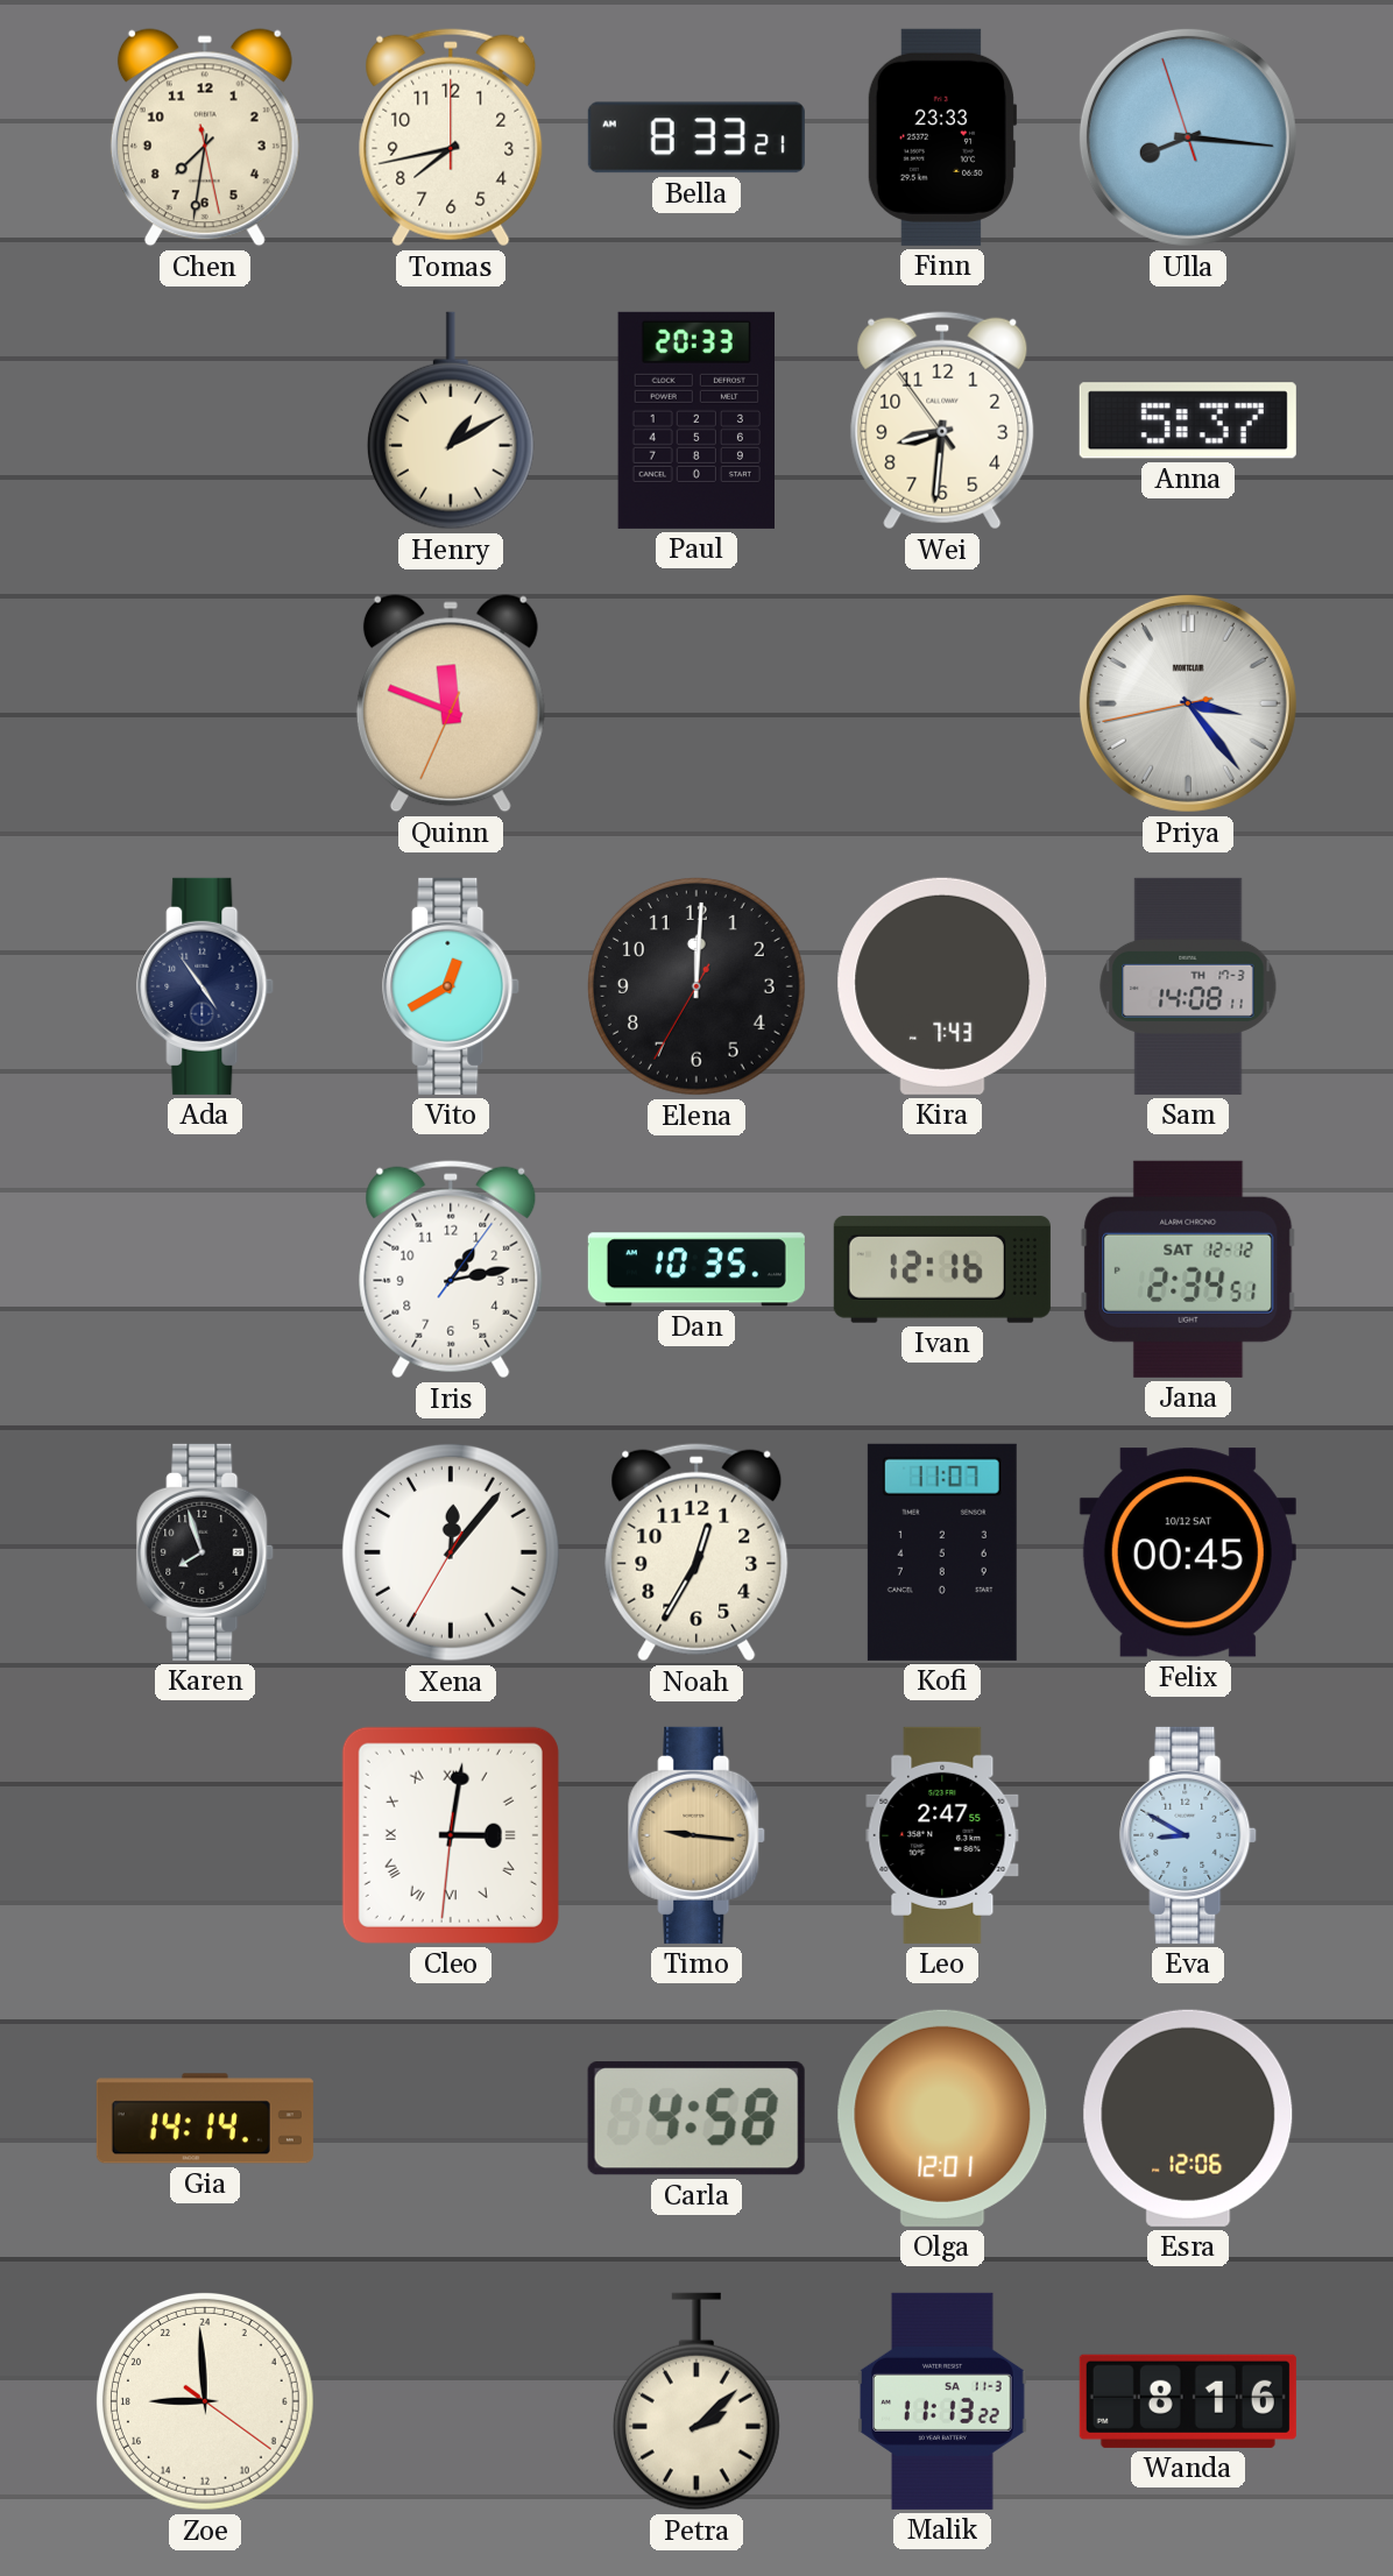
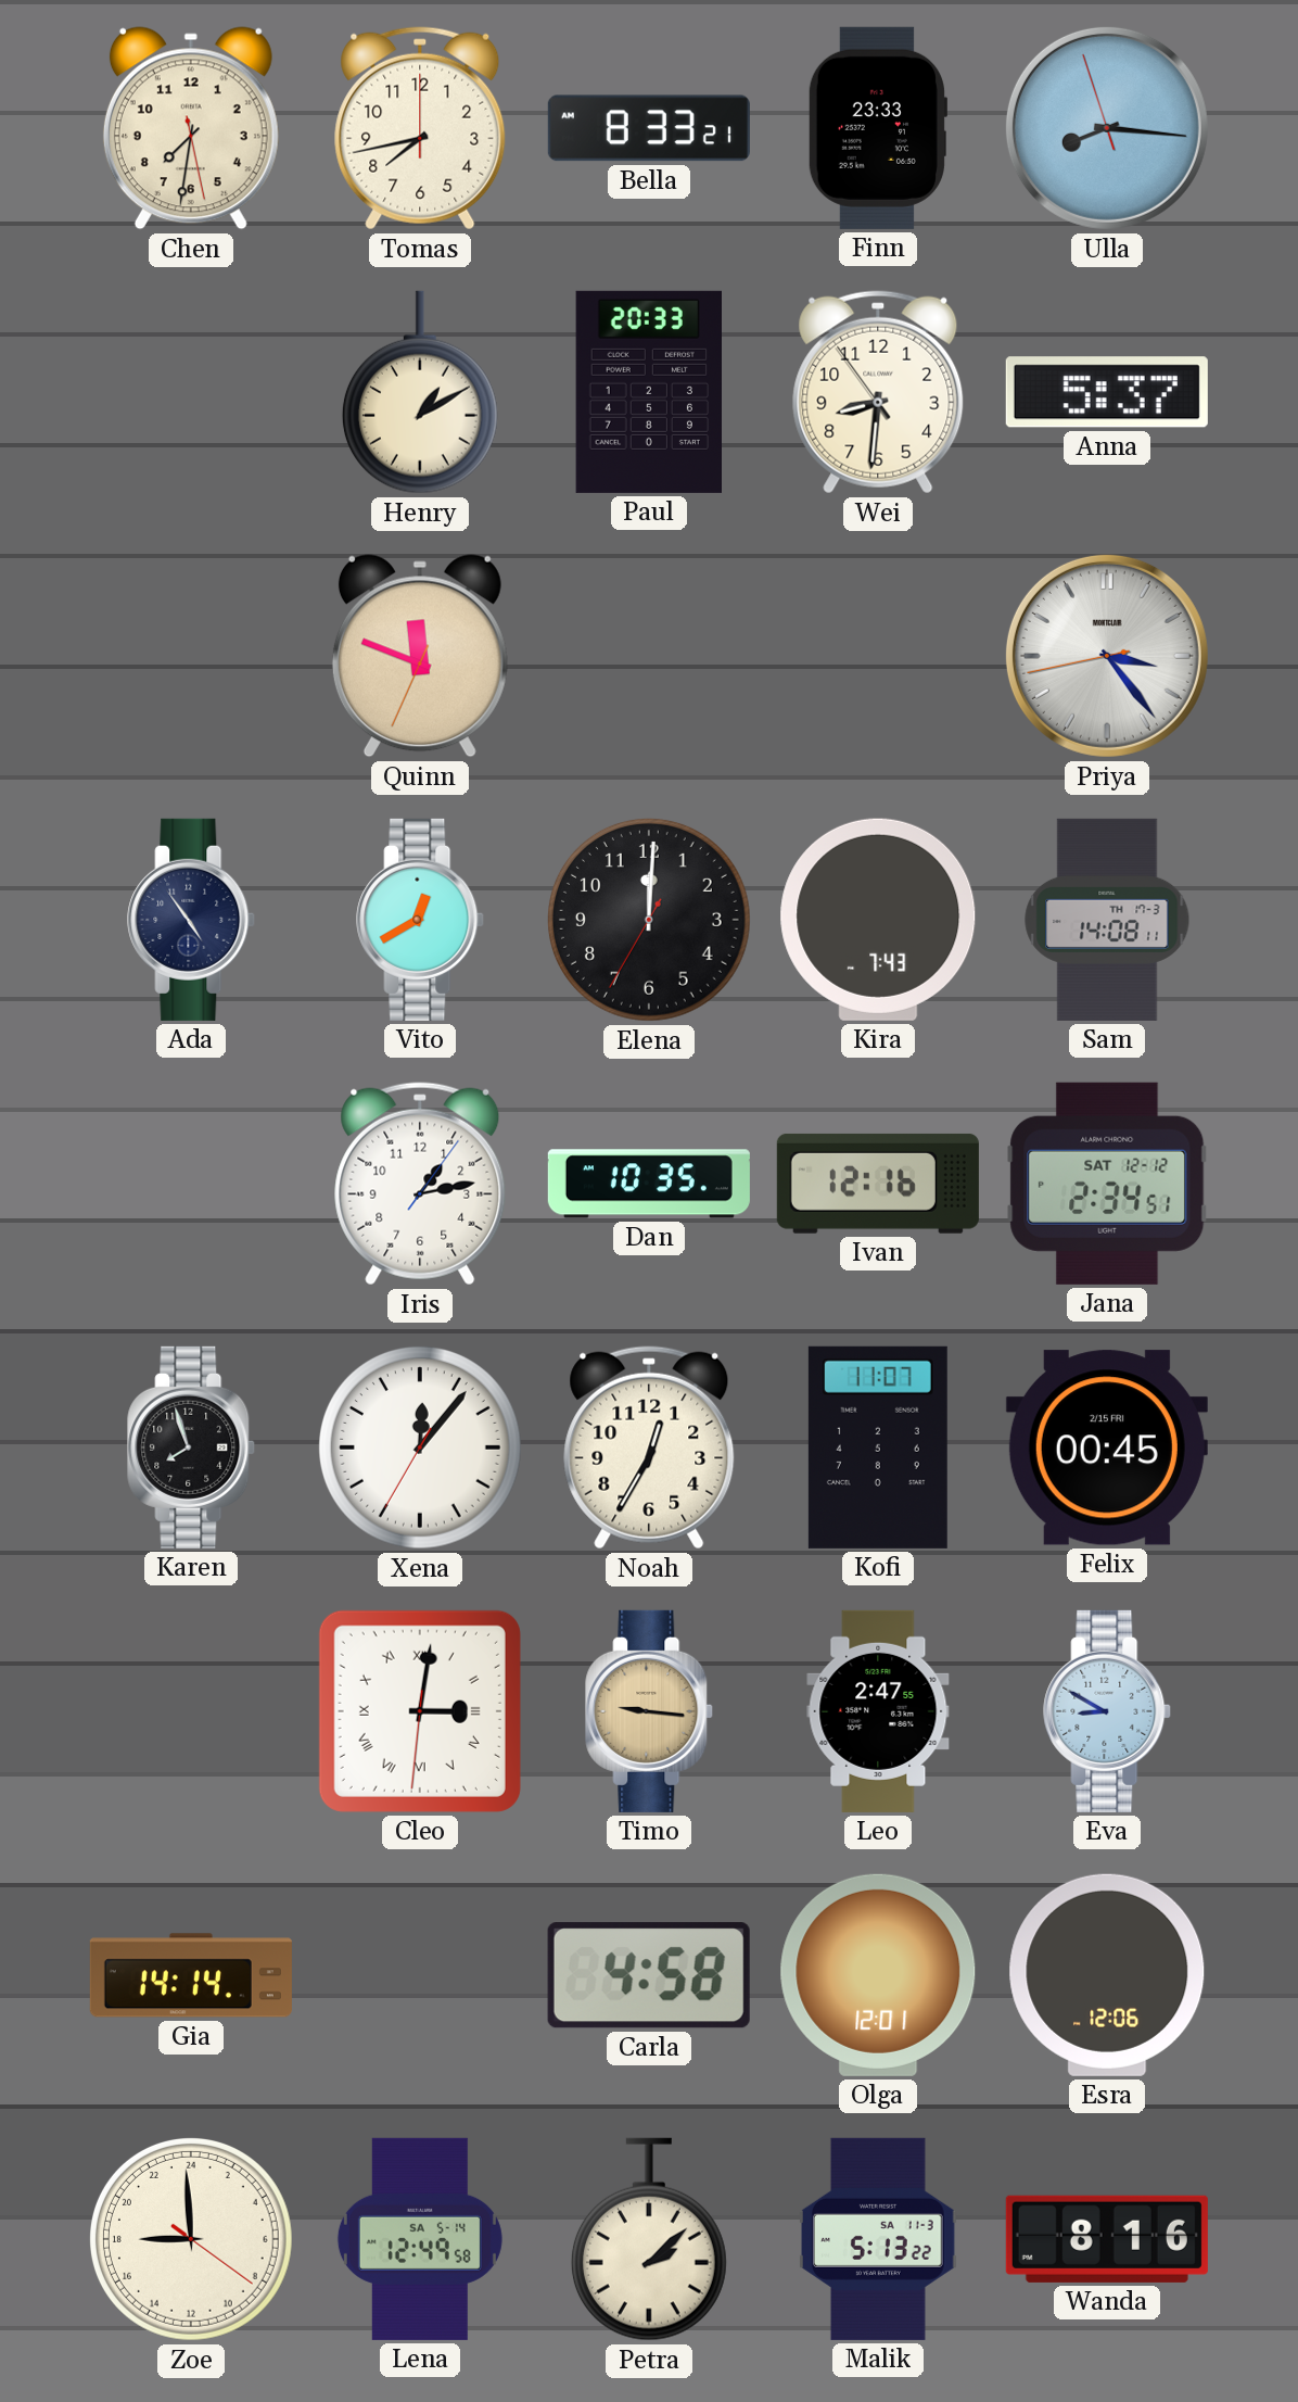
Felix date: 10/12 SAT -> 2/15 FRI
Lena: none -> 12:49
Malik: 11:13 -> 5:13
